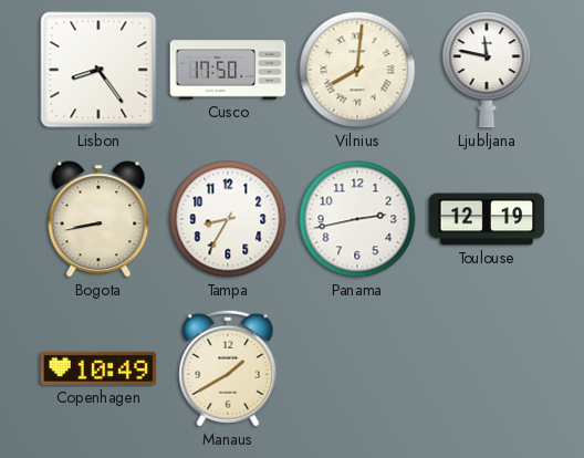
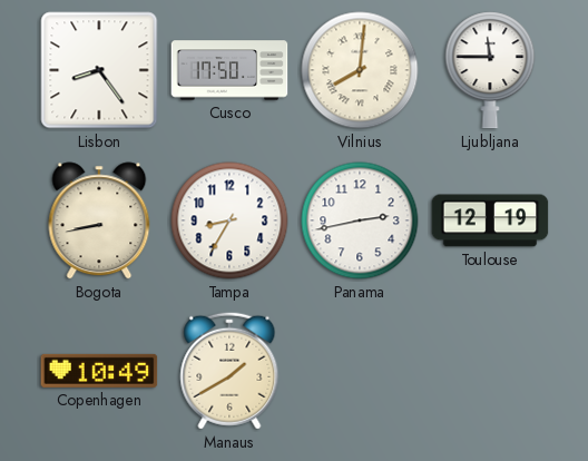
Ljubljana: 11:47 -> 11:45
